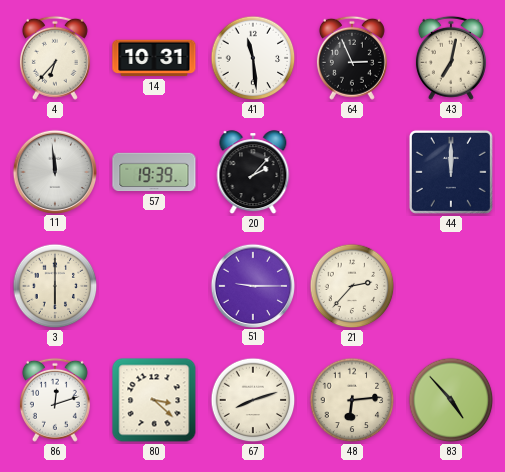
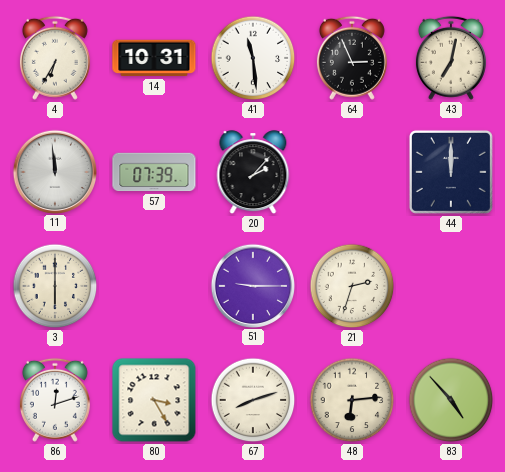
4: 6:37 -> 6:35
57: 19:39 -> 07:39
21: 2:37 -> 2:33
80: 3:22 -> 3:25
